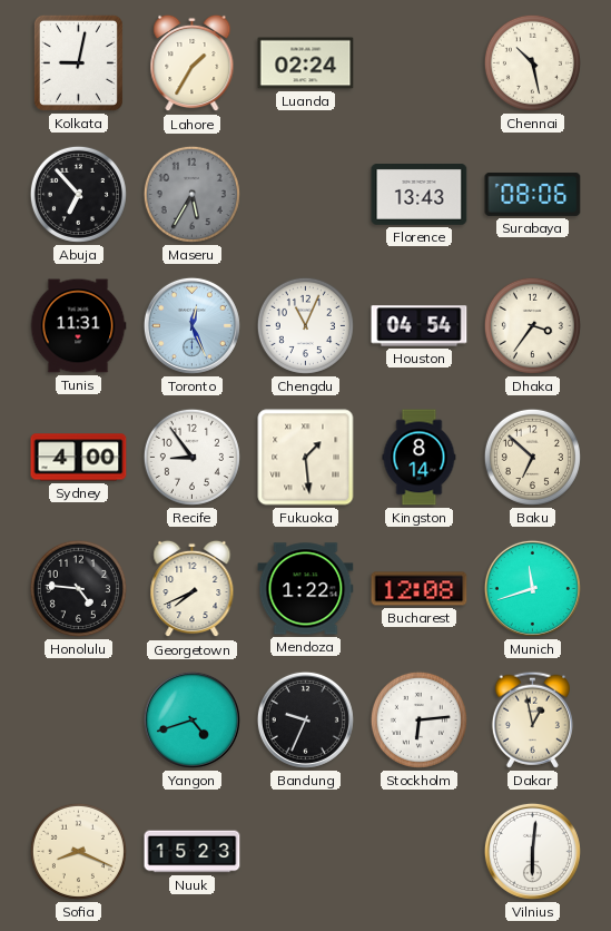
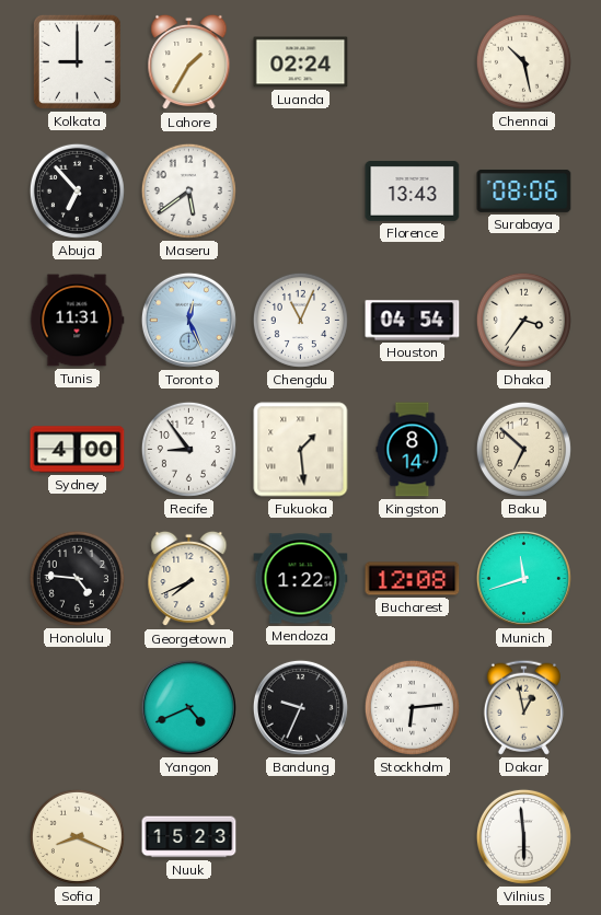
Kolkata: 9:02 -> 9:00
Maseru: 5:35 -> 5:39
Maseru dial: grey -> white
Yangon: 4:42 -> 4:41
Vilnius: 6:01 -> 5:59
